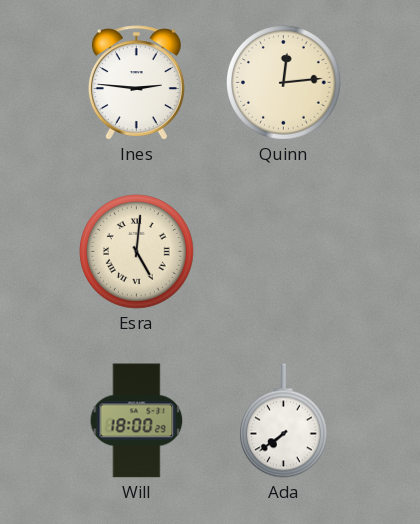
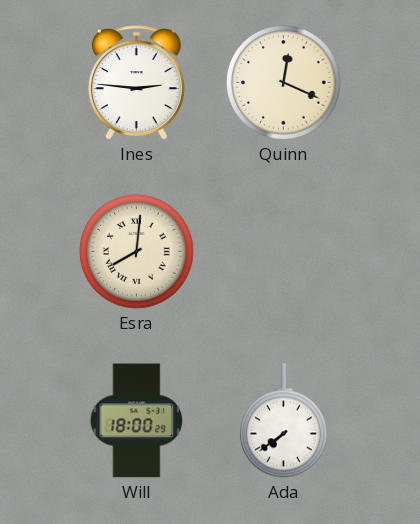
Quinn: 12:14 -> 12:19
Esra: 5:01 -> 8:01
